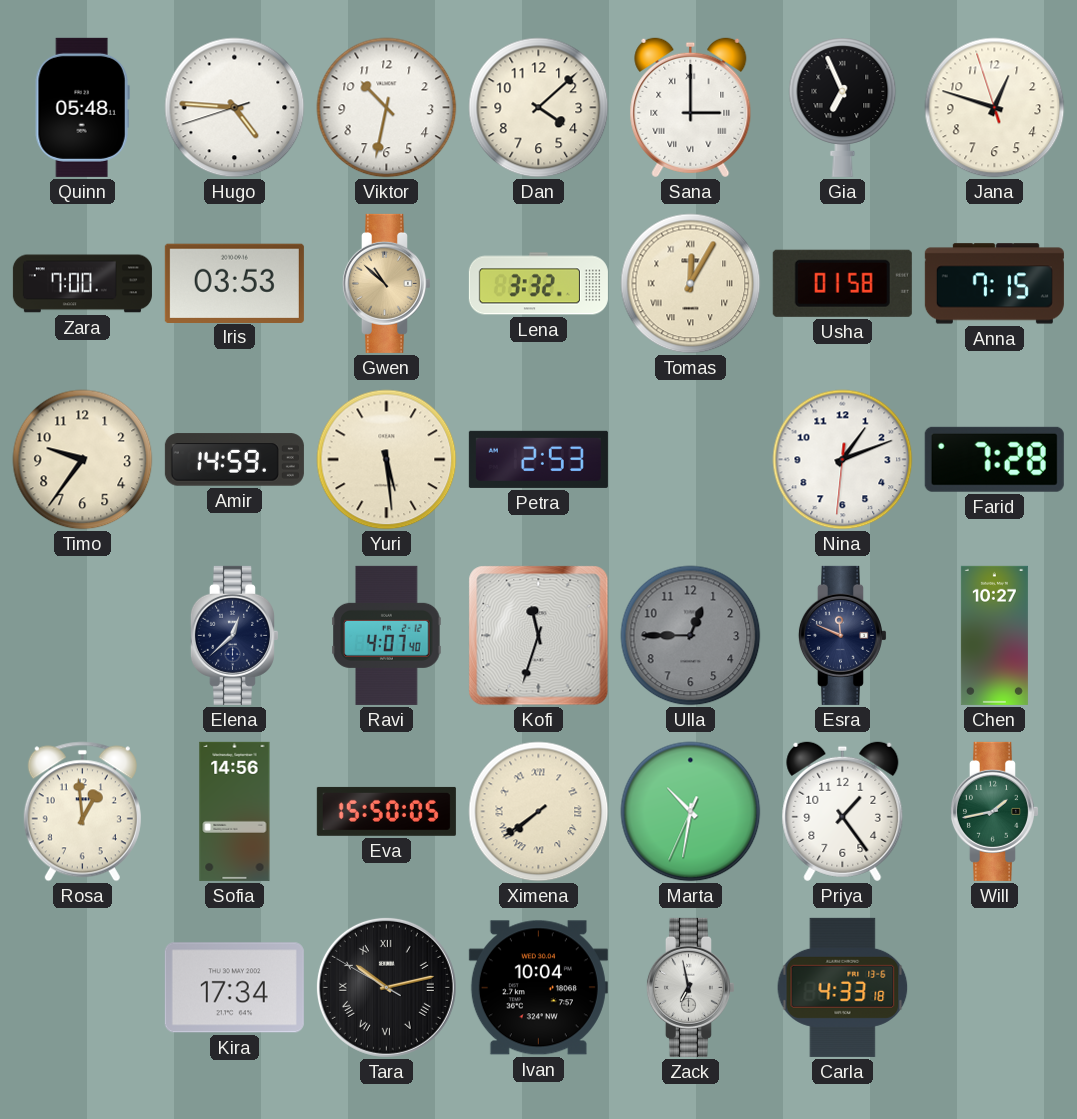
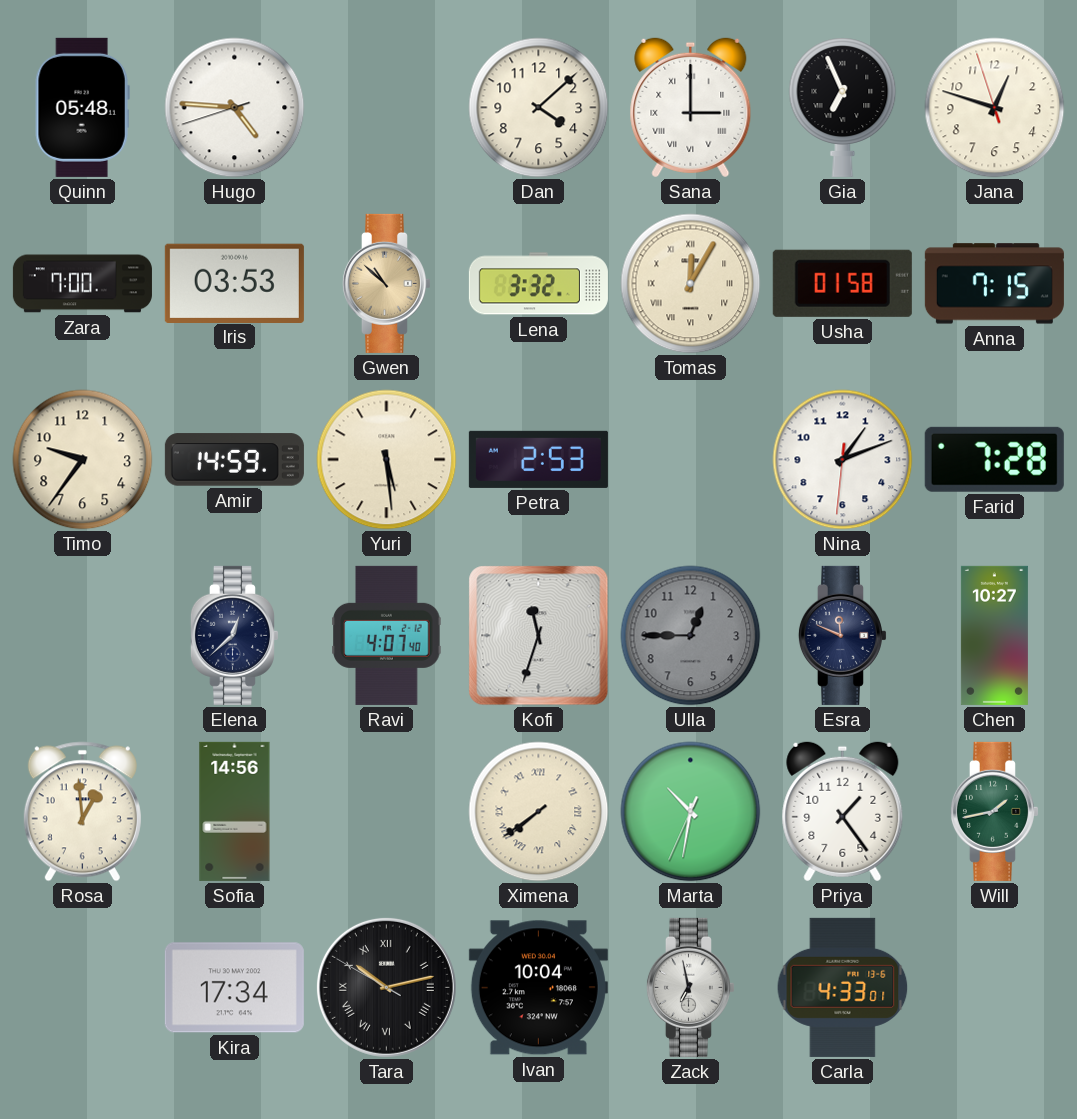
Viktor: 10:32 -> none
Eva: 15:50 -> none
Carla: 4:33:18 -> 4:33:01
